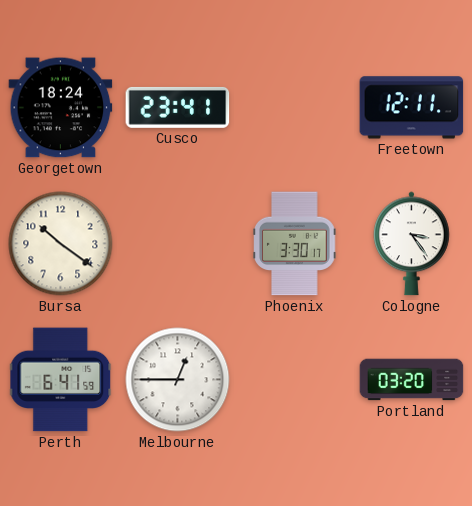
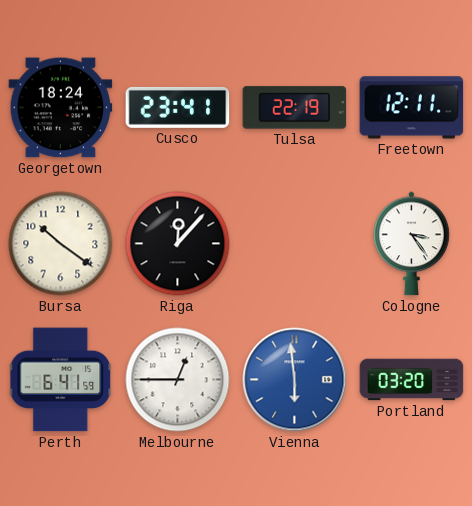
Tulsa: none -> 22:19
Riga: none -> 12:07
Phoenix: 3:30 -> none
Vienna: none -> 5:59
